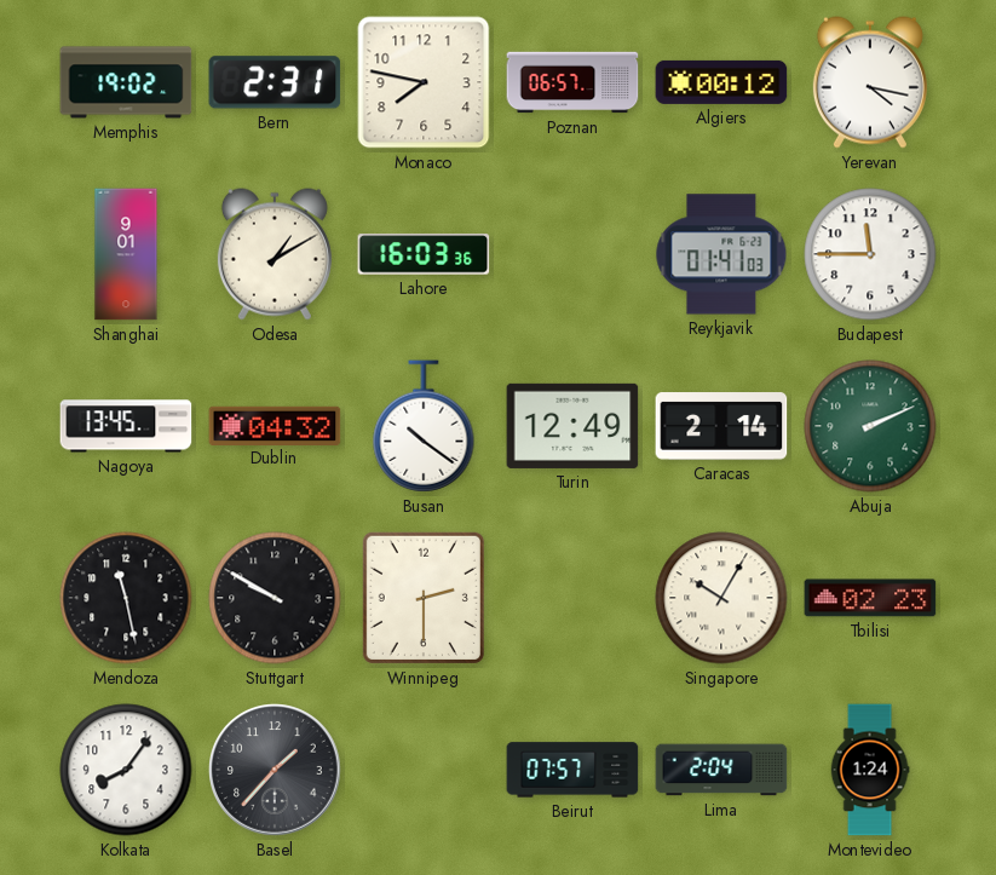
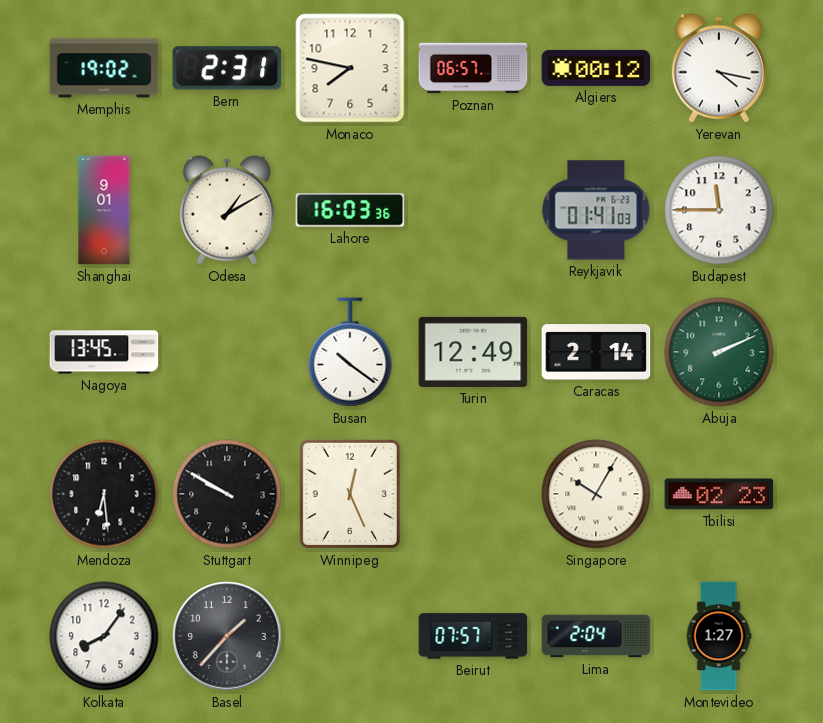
Dublin: 04:32 -> none
Mendoza: 11:28 -> 6:29
Winnipeg: 2:30 -> 12:26
Montevideo: 1:24 -> 1:27
